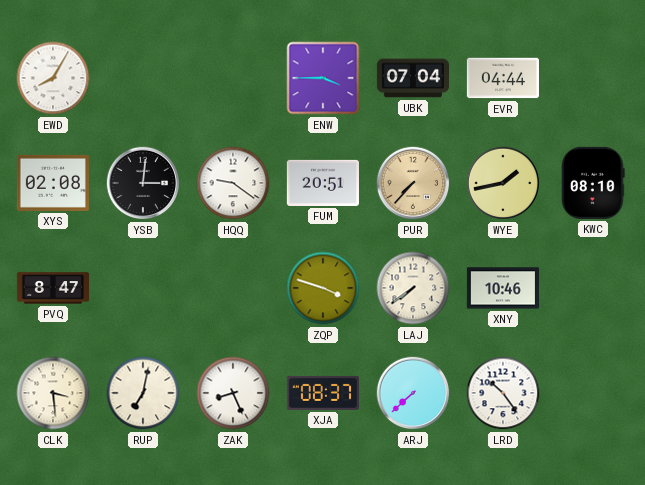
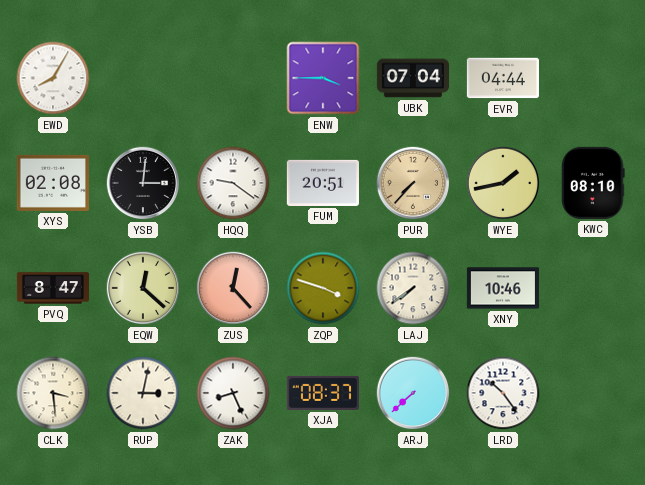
EQW: none -> 12:22
ZUS: none -> 12:23
RUP: 7:02 -> 3:02
